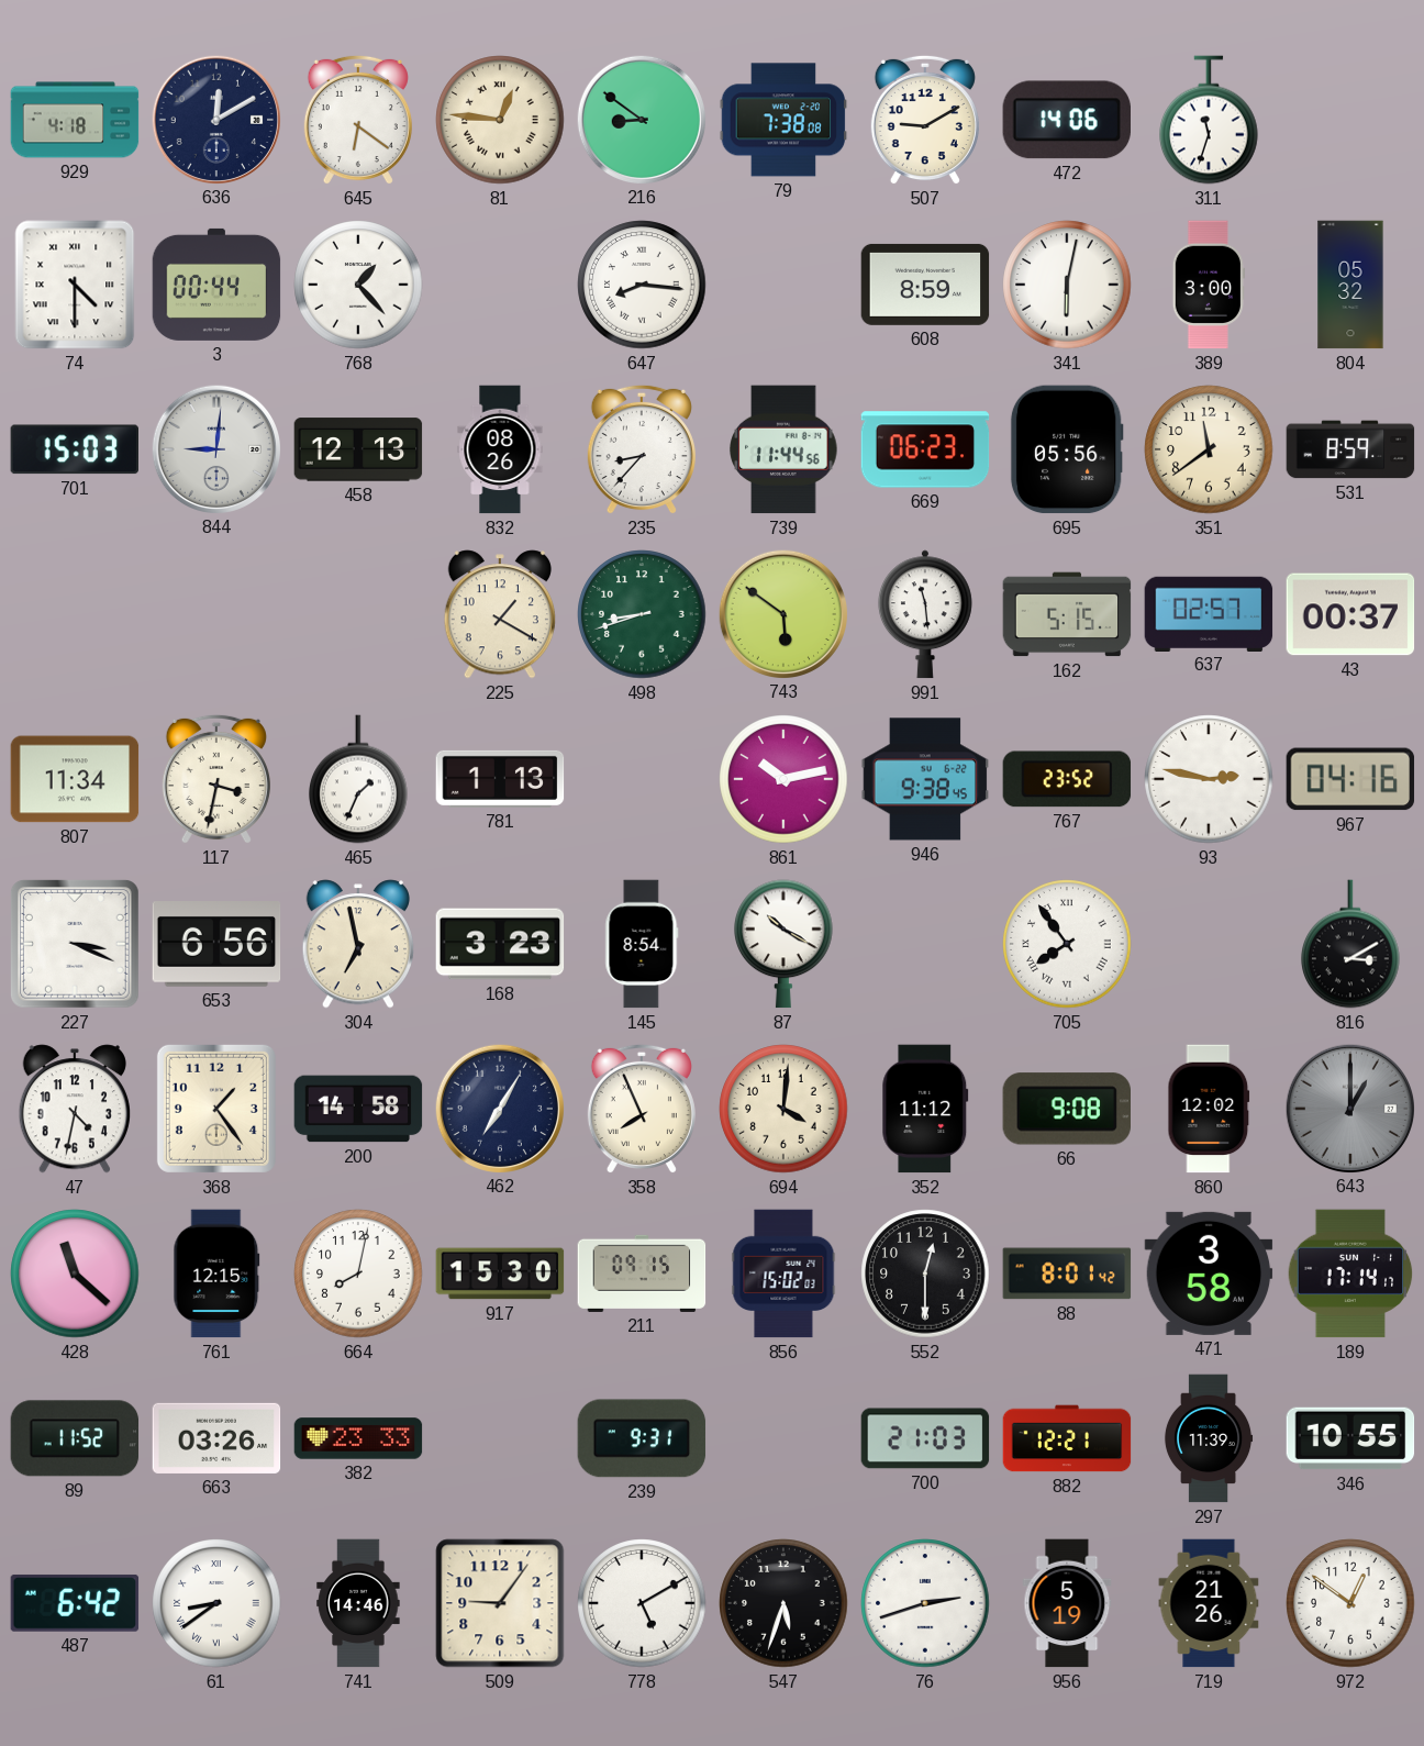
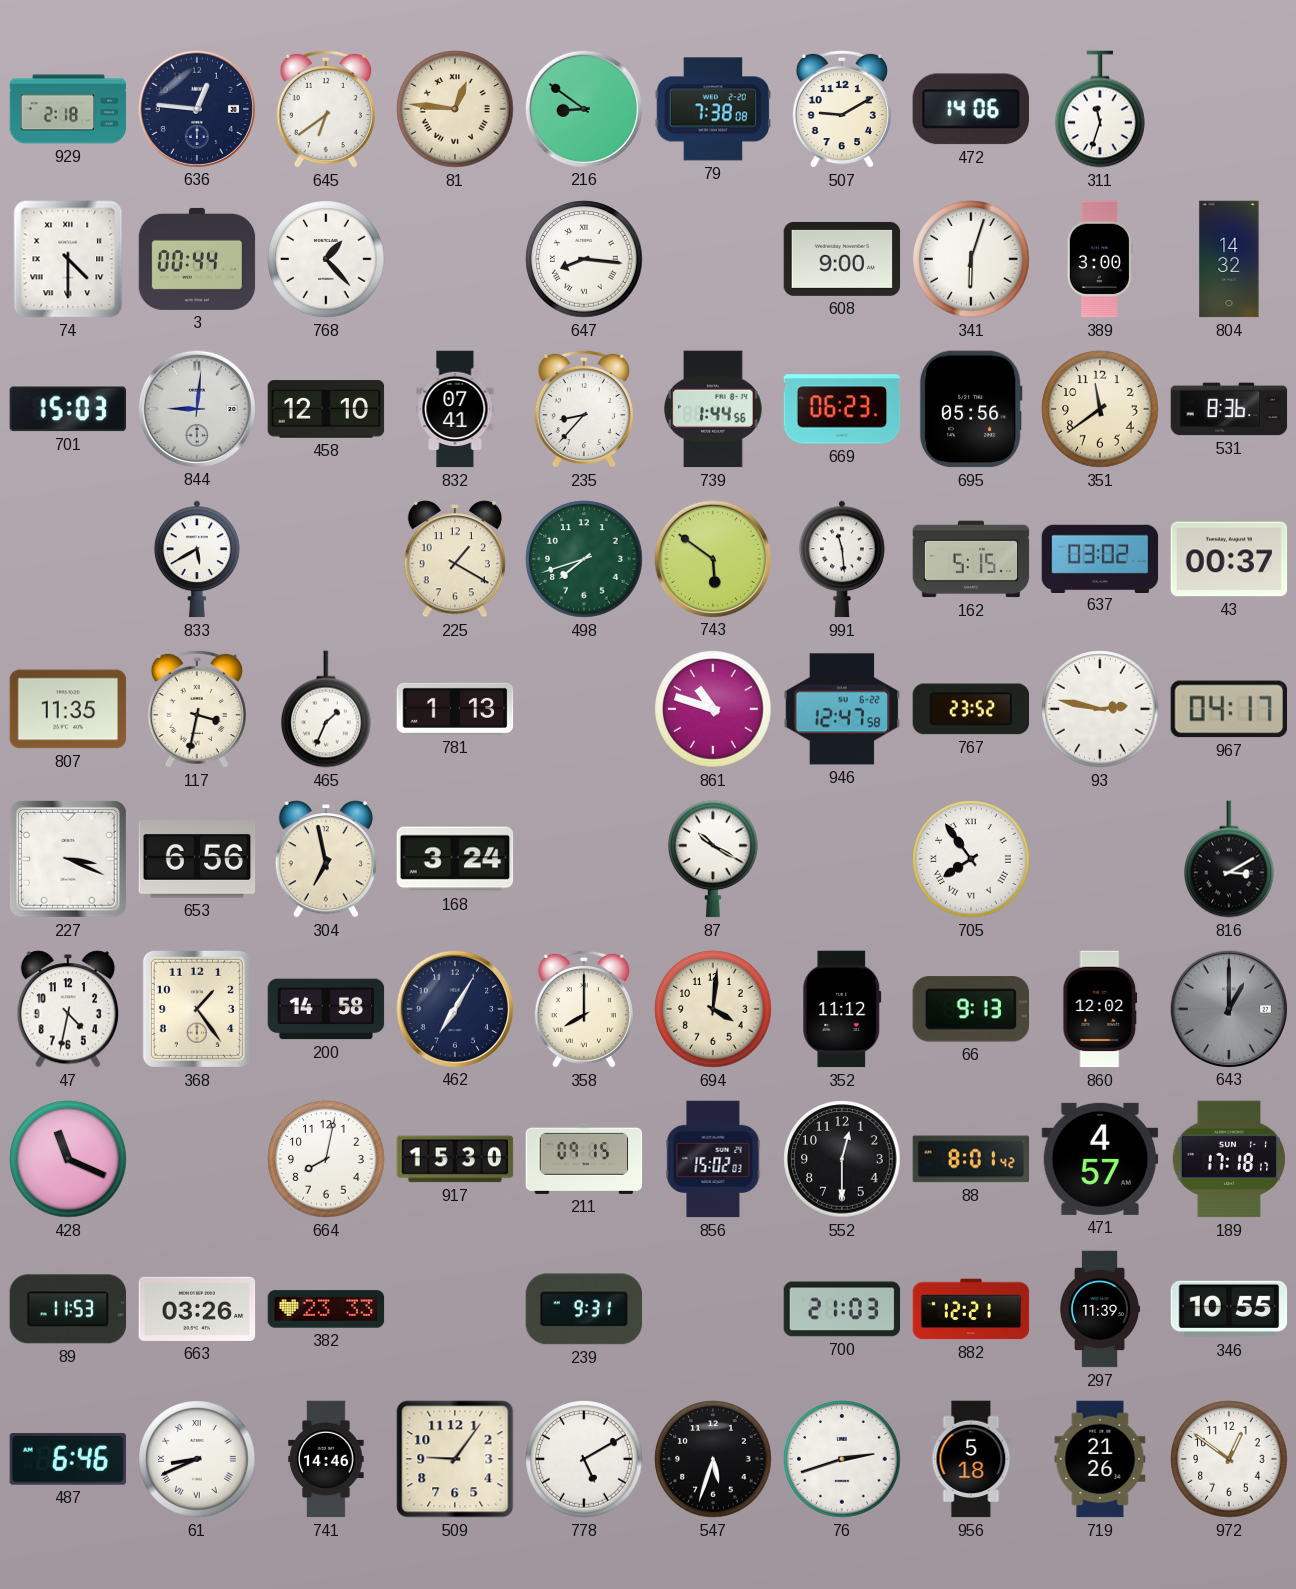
929: 4:18 -> 2:18
636: 12:10 -> 12:46
645: 6:21 -> 6:39
608: 8:59 -> 9:00
341: 6:02 -> 6:03
804: 05:32 -> 14:32
458: 12:13 -> 12:10
832: 08:26 -> 07:41
739: 11:44 -> 1:44
531: 8:59 -> 8:36
833: none -> 5:40
498: 8:42 -> 7:42
637: 02:57 -> 03:02
807: 11:34 -> 11:35
861: 10:13 -> 10:48
946: 9:38 -> 12:47
967: 04:16 -> 04:17
168: 3:23 -> 3:24
145: 8:54 -> none
358: 7:56 -> 8:00
66: 9:08 -> 9:13
428: 11:22 -> 11:19
761: 12:15 -> none
471: 3:58 -> 4:57
189: 17:14 -> 17:18
89: 11:52 -> 11:53
487: 6:42 -> 6:46
61: 8:39 -> 8:41
956: 5:19 -> 5:18
